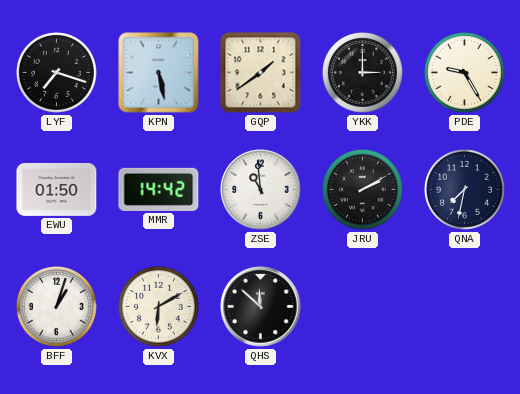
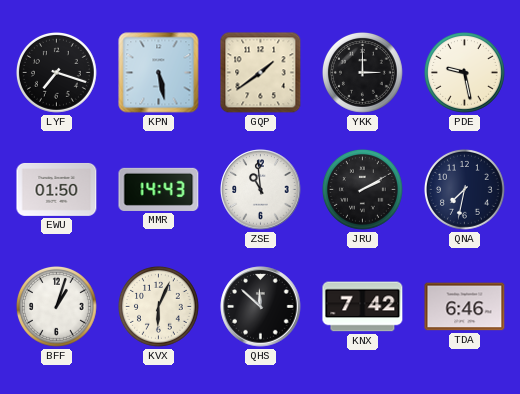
PDE: 9:25 -> 9:28
MMR: 14:42 -> 14:43
KVX: 6:10 -> 6:04
KNX: none -> 7:42
TDA: none -> 6:46
